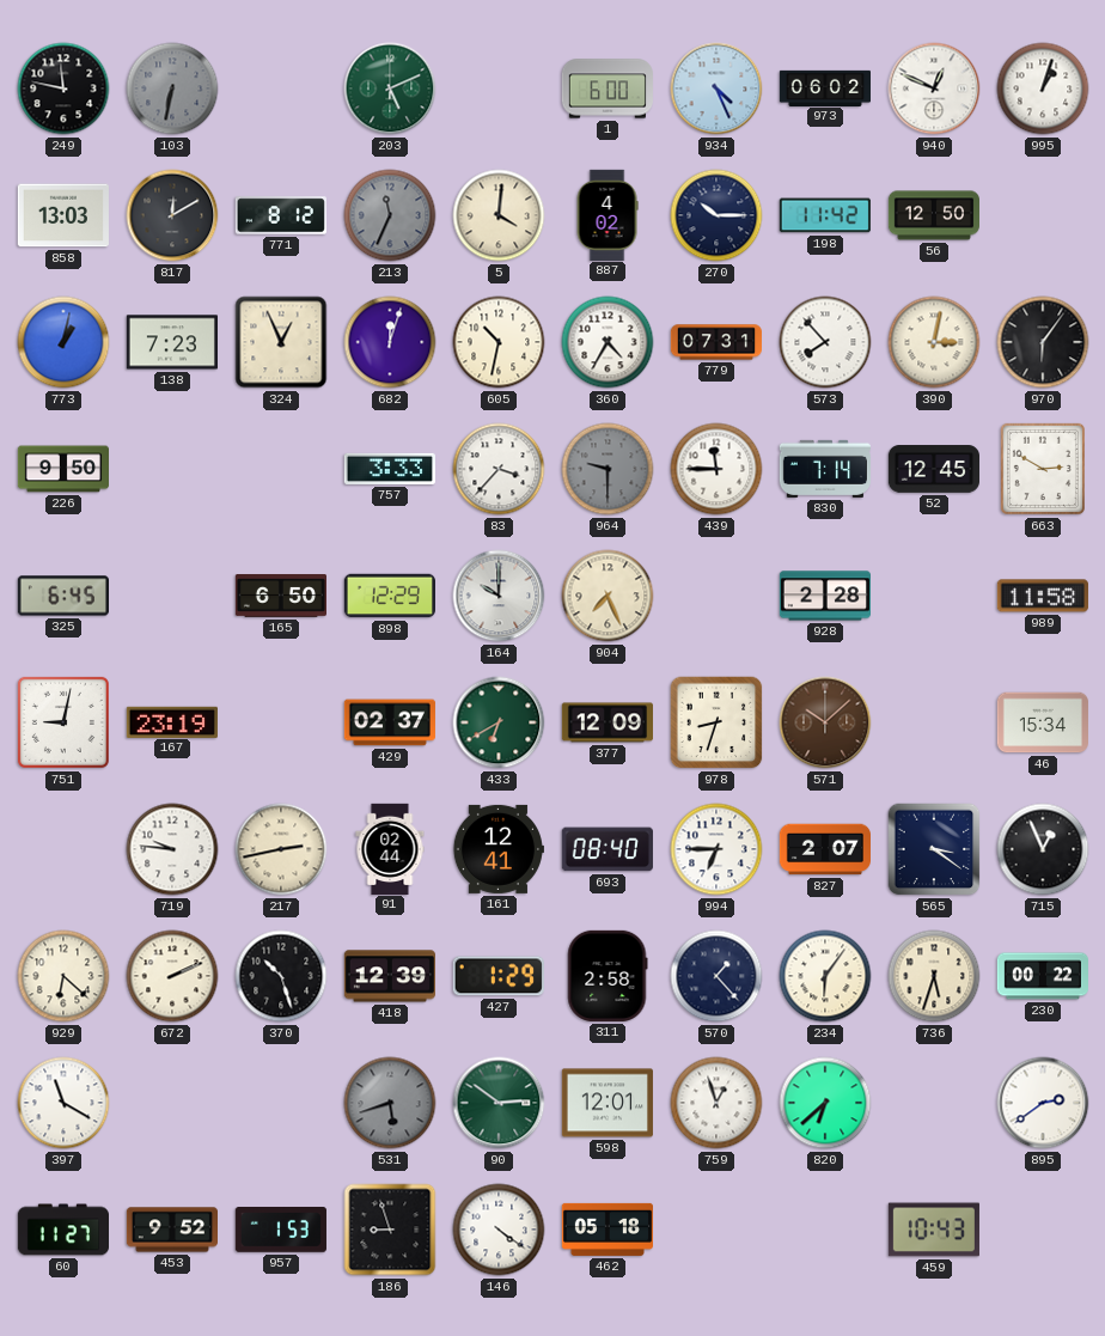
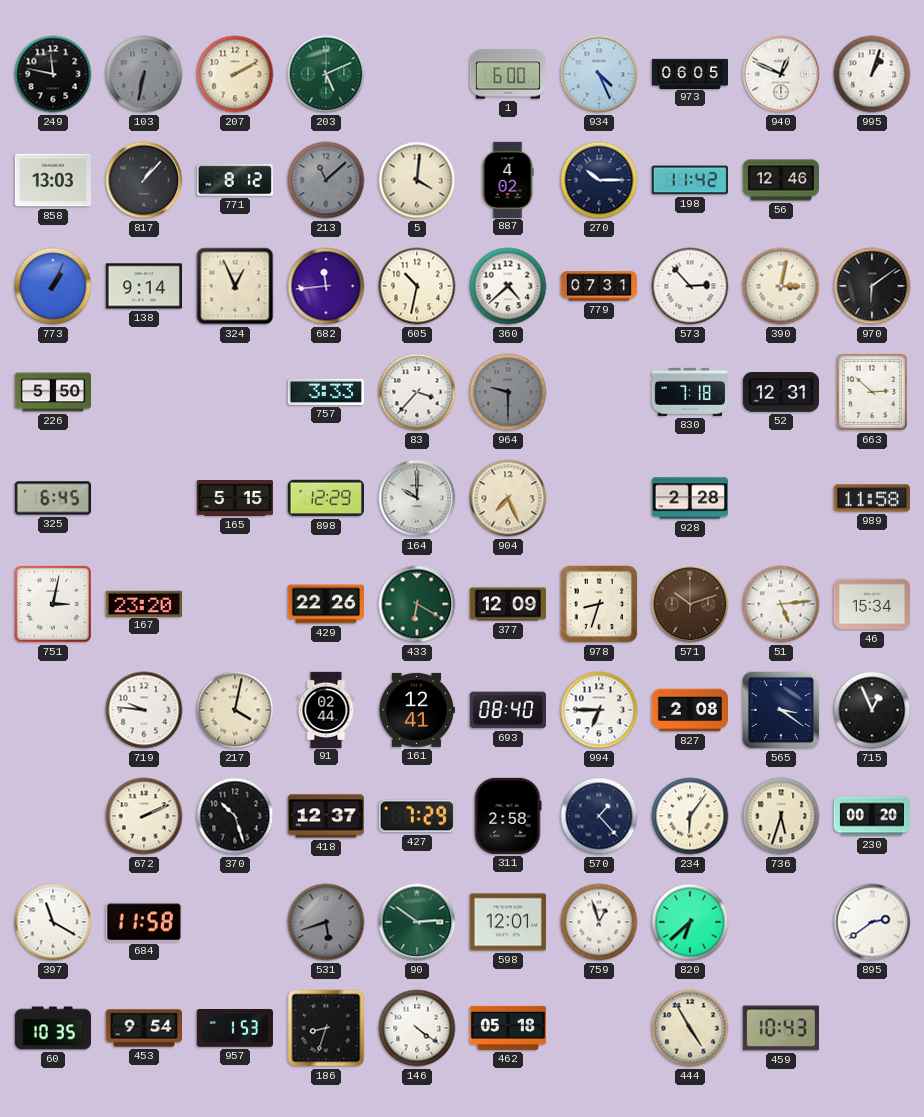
207: none -> 2:10
973: 06:02 -> 06:05
817: 12:10 -> 1:07
213: 11:34 -> 11:08
56: 12:50 -> 12:46
773: 1:02 -> 1:04
138: 7:23 -> 9:14
682: 12:03 -> 11:44
360: 4:35 -> 4:38
573: 7:53 -> 2:53
970: 6:06 -> 6:09
226: 9:50 -> 5:50
439: 11:45 -> none
830: 7:14 -> 7:18
52: 12:45 -> 12:31
663: 2:50 -> 2:52
165: 6:50 -> 5:15
751: 9:02 -> 3:02
167: 23:19 -> 23:20
429: 02:37 -> 22:26
433: 6:40 -> 6:20
571: 10:08 -> 10:12
51: none -> 5:14
217: 2:43 -> 4:02
827: 2:07 -> 2:08
929: 6:22 -> none
418: 12:39 -> 12:37
427: 1:29 -> 7:29
230: 00:22 -> 00:20
684: none -> 11:58
60: 11:27 -> 10:35
453: 9:52 -> 9:54
186: 8:57 -> 8:33
444: none -> 4:55
